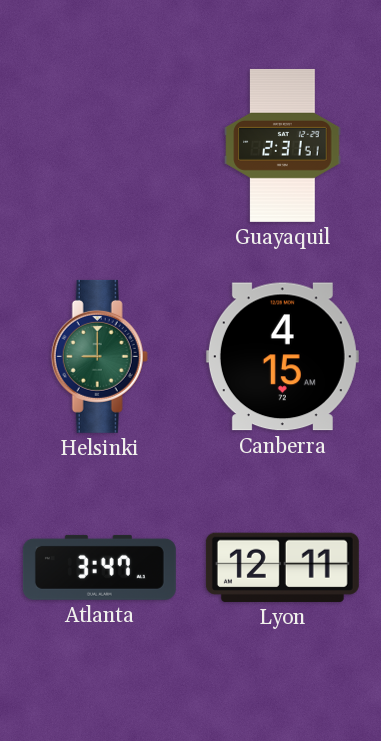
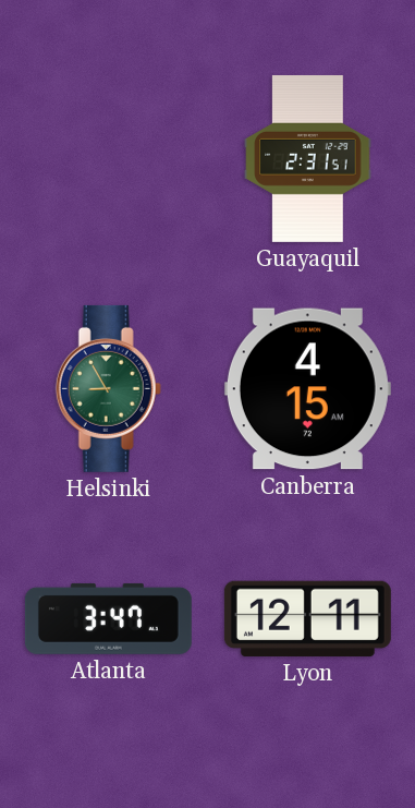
Helsinki: 9:00 -> 8:55
